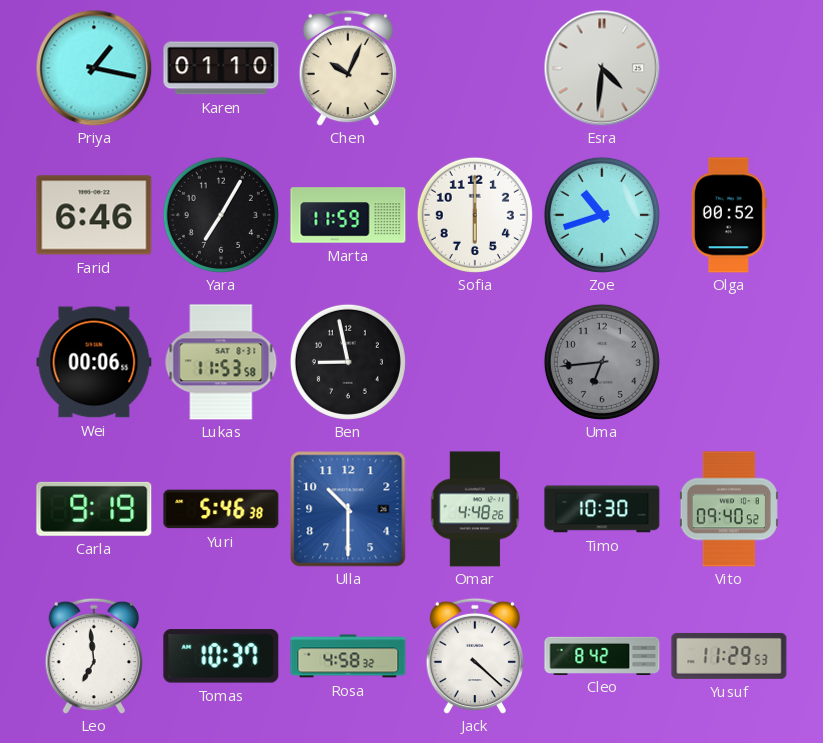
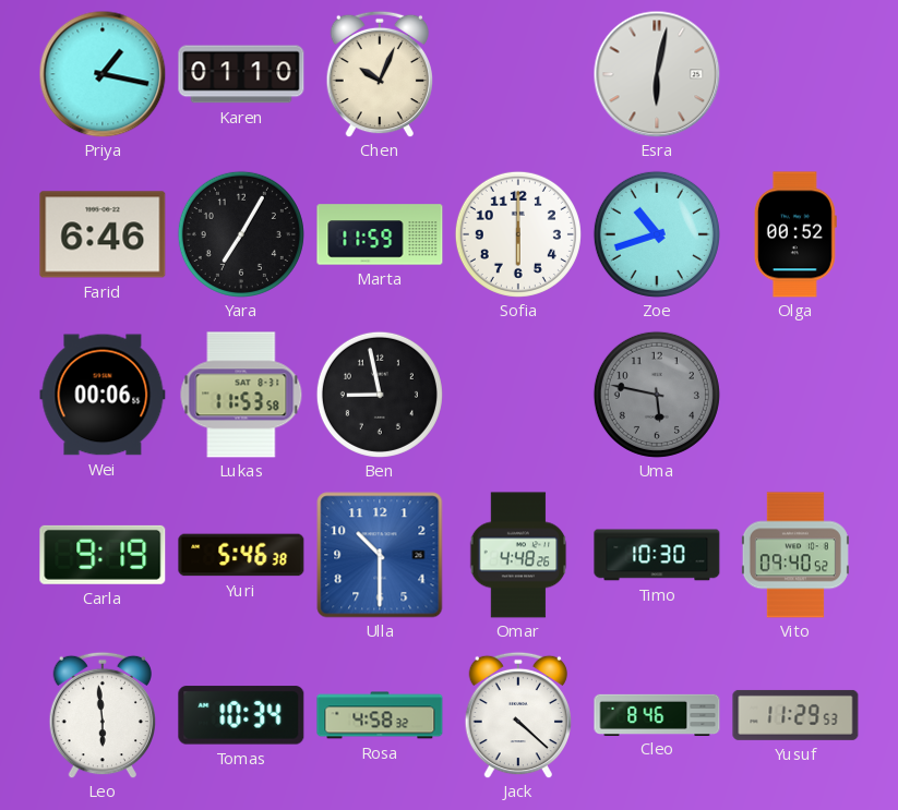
Esra: 4:31 -> 6:02
Uma: 6:44 -> 5:47
Leo: 6:59 -> 5:59
Tomas: 10:37 -> 10:34
Cleo: 8:42 -> 8:46
